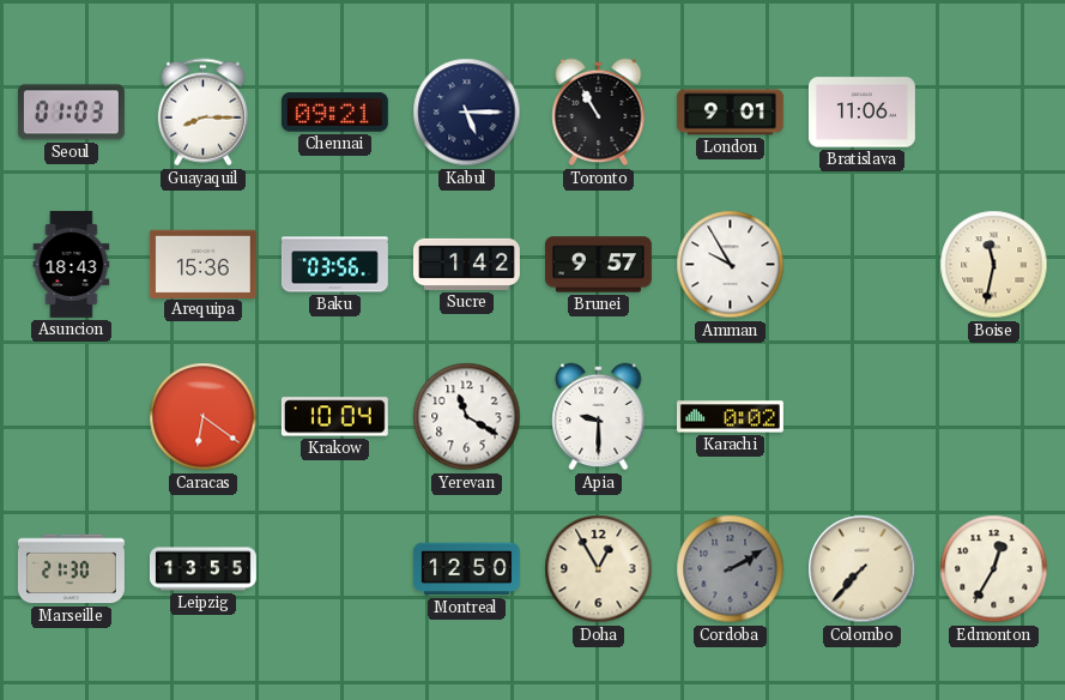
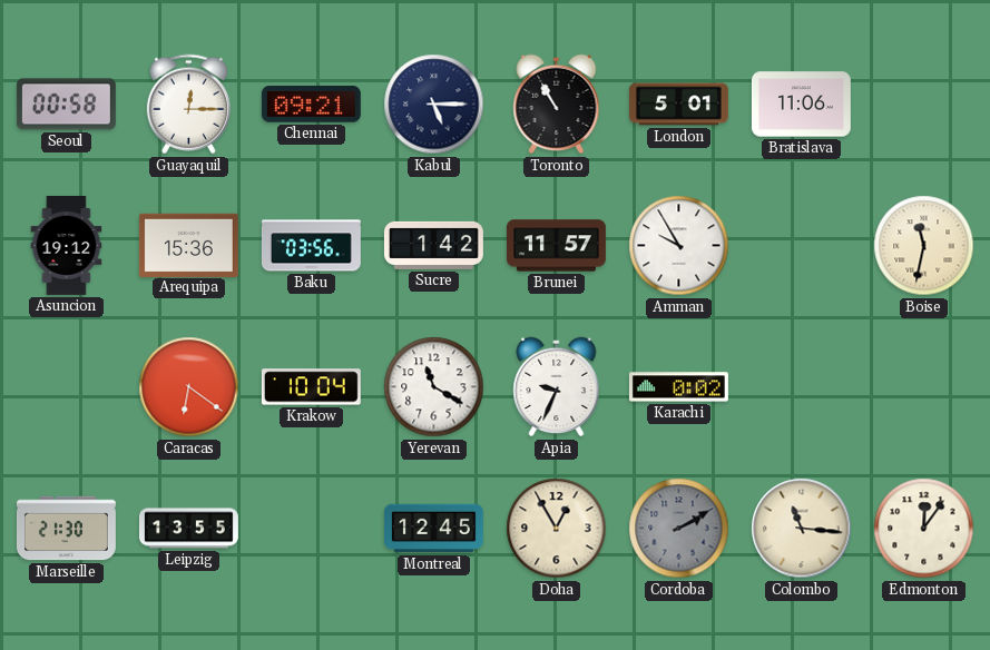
Seoul: 01:03 -> 00:58
Guayaquil: 8:15 -> 12:15
London: 9:01 -> 5:01
Asuncion: 18:43 -> 19:12
Brunei: 9:57 -> 11:57
Apia: 9:30 -> 9:34
Montreal: 12:50 -> 12:45
Colombo: 7:37 -> 11:16
Edmonton: 12:35 -> 12:06
